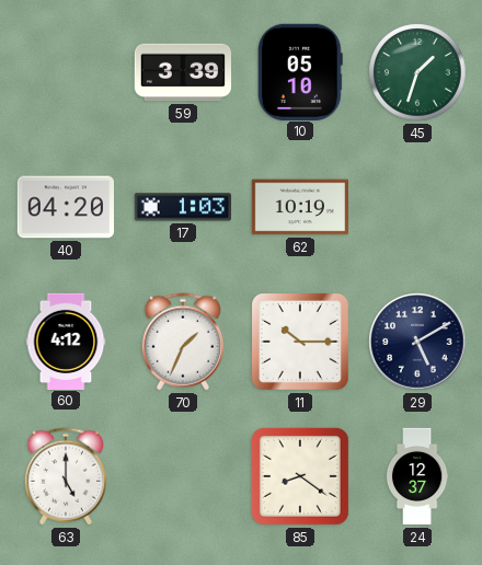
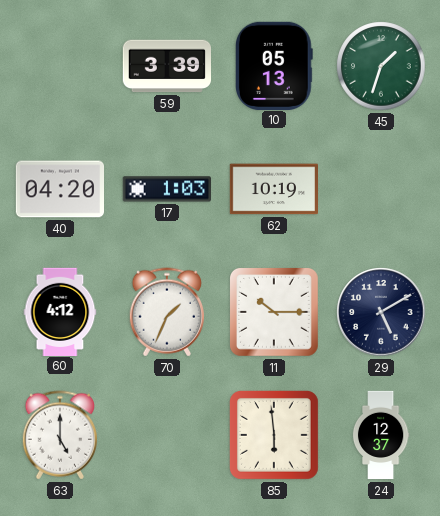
10: 05:10 -> 05:13
85: 8:21 -> 5:59
